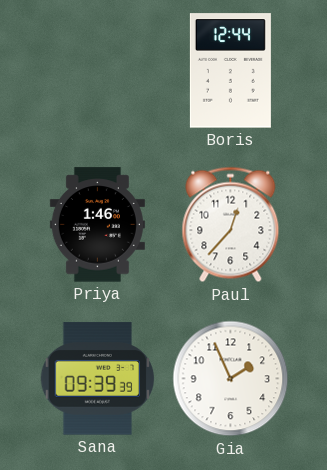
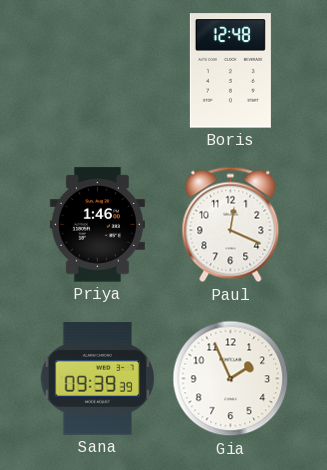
Boris: 12:44 -> 12:48
Paul: 12:37 -> 12:19
